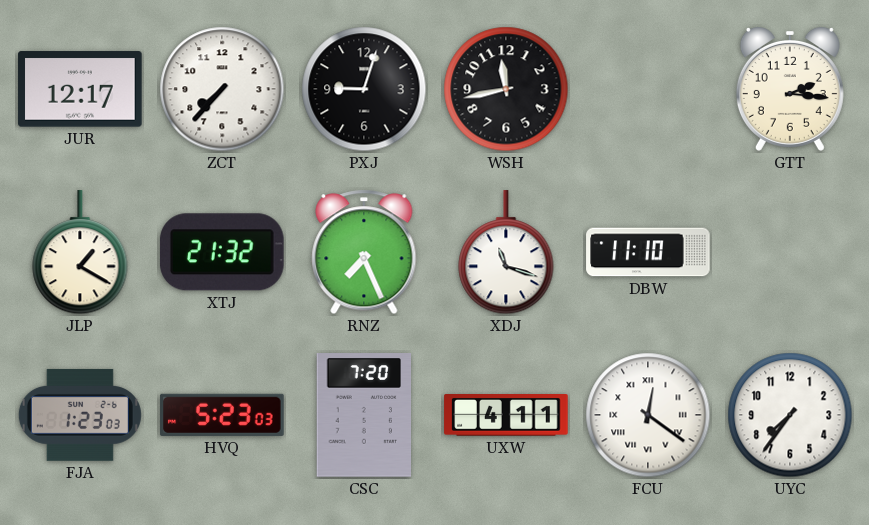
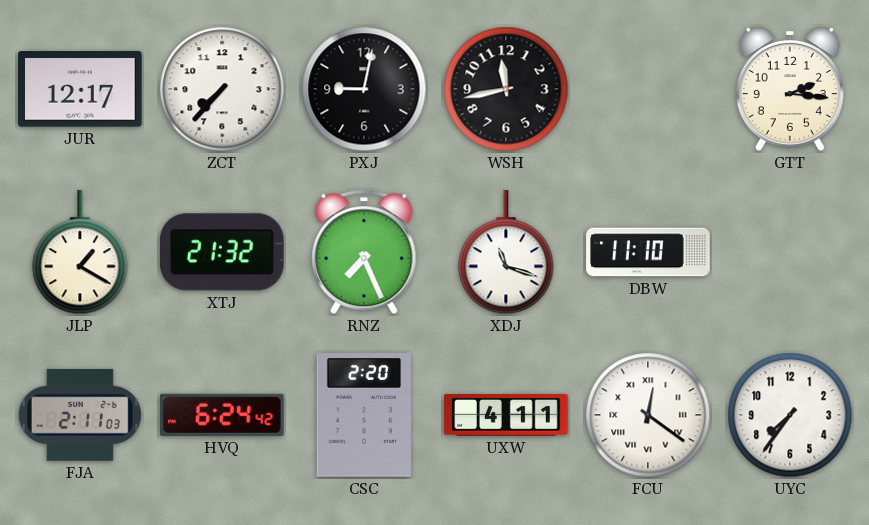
PXJ: 9:03 -> 9:02
FJA: 1:23 -> 2:11
HVQ: 5:23 -> 6:24
CSC: 7:20 -> 2:20
